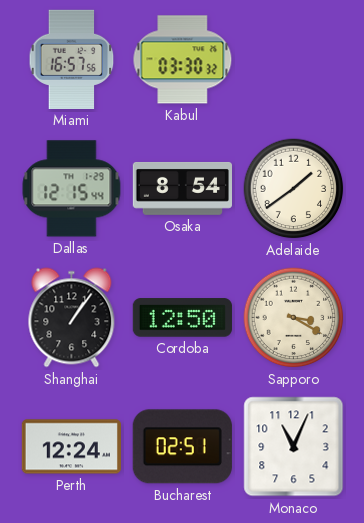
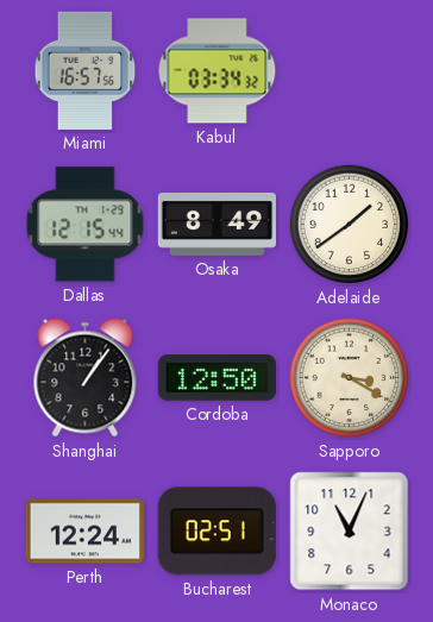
Kabul: 03:30 -> 03:34
Osaka: 8:54 -> 8:49
